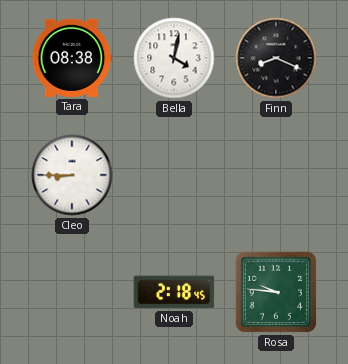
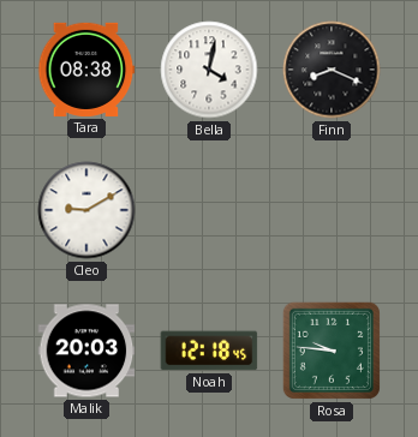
Cleo: 8:45 -> 9:10
Malik: none -> 20:03
Noah: 2:18 -> 12:18
